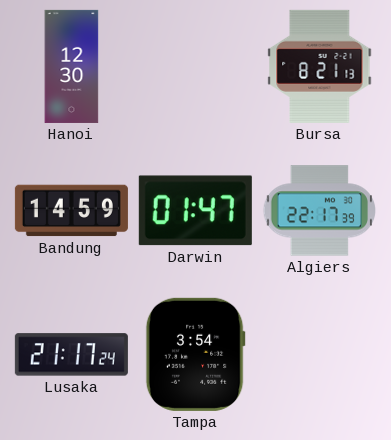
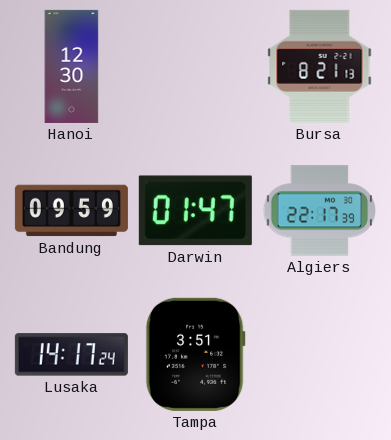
Bandung: 14:59 -> 09:59
Lusaka: 21:17 -> 14:17
Tampa: 3:54 -> 3:51
